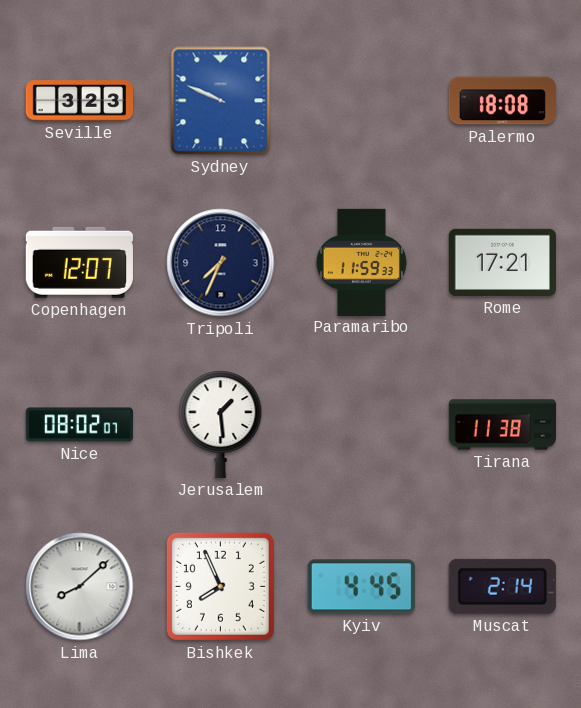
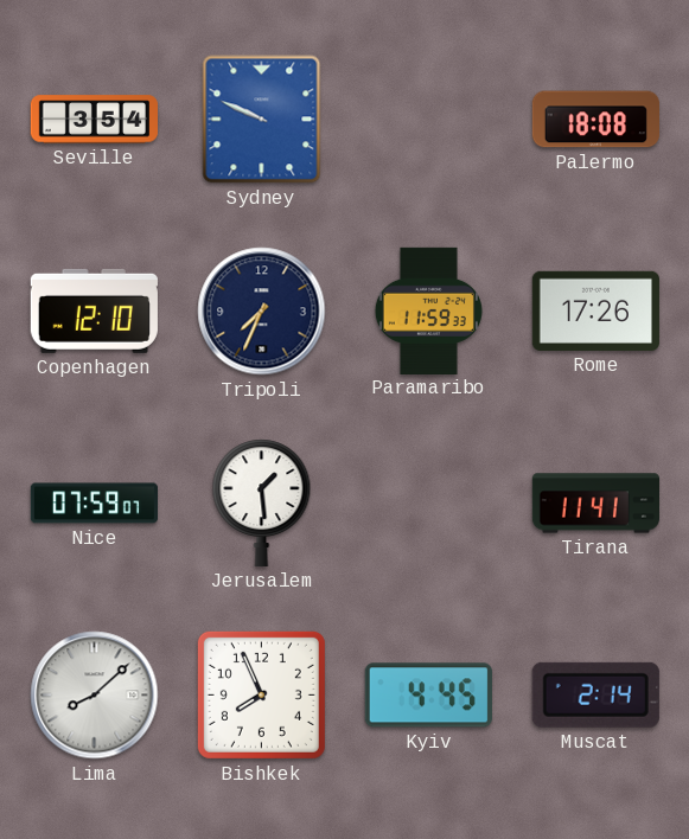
Seville: 3:23 -> 3:54
Copenhagen: 12:07 -> 12:10
Rome: 17:21 -> 17:26
Nice: 08:02 -> 07:59
Tirana: 11:38 -> 11:41
